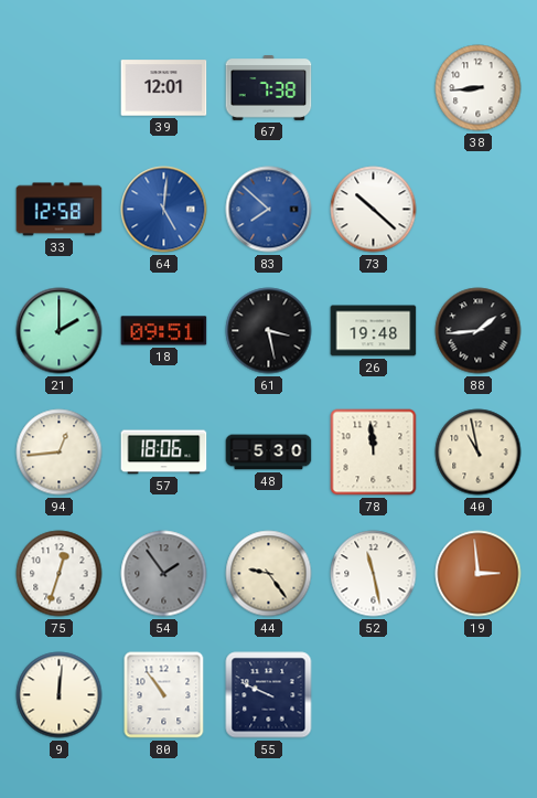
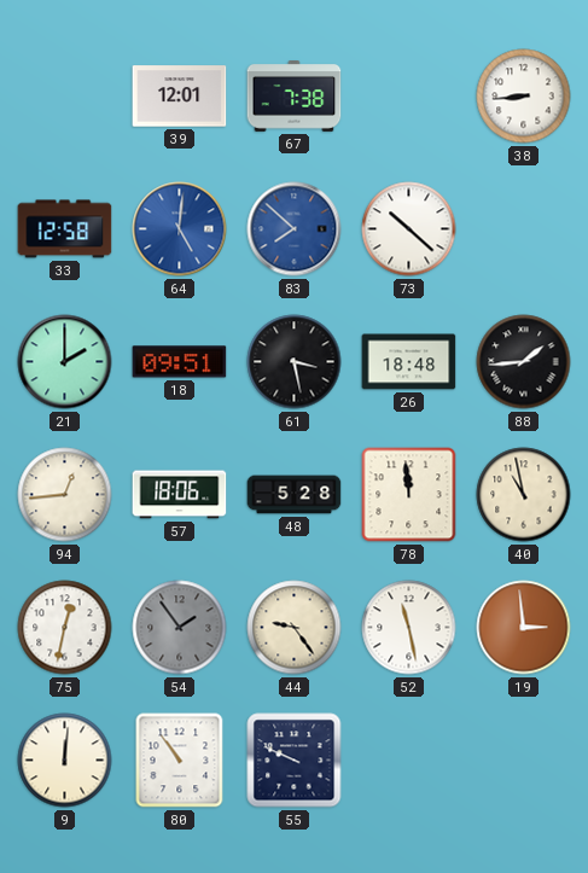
26: 19:48 -> 18:48
48: 5:30 -> 5:28
75: 12:33 -> 12:32
